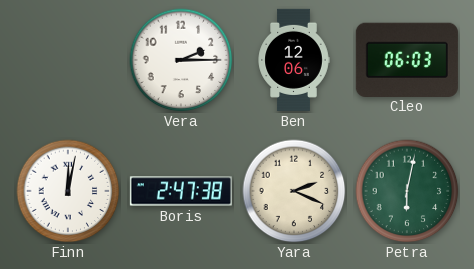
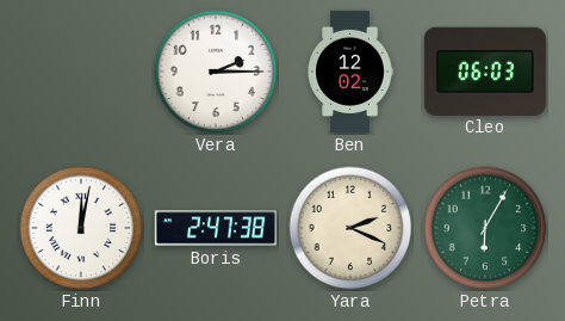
Ben: 12:06 -> 12:02
Petra: 6:02 -> 6:05
